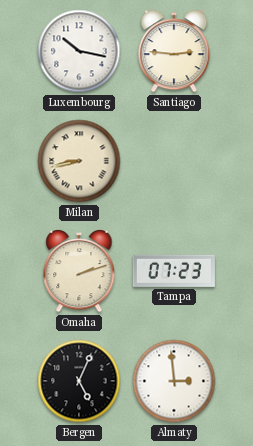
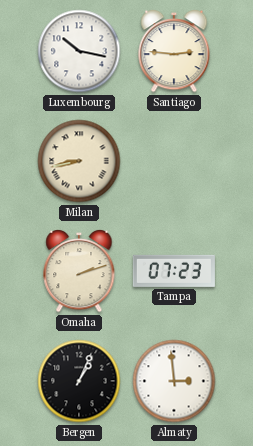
Bergen: 5:04 -> 1:04
